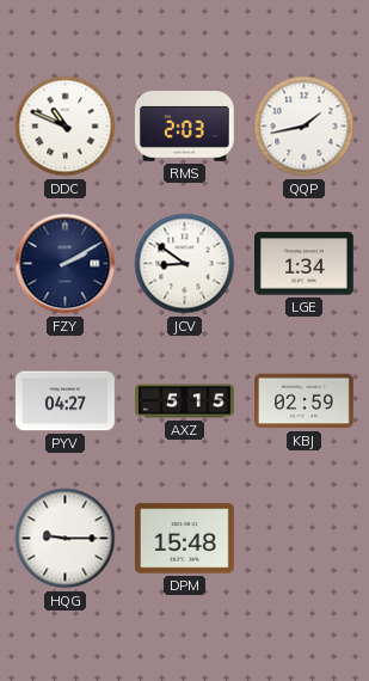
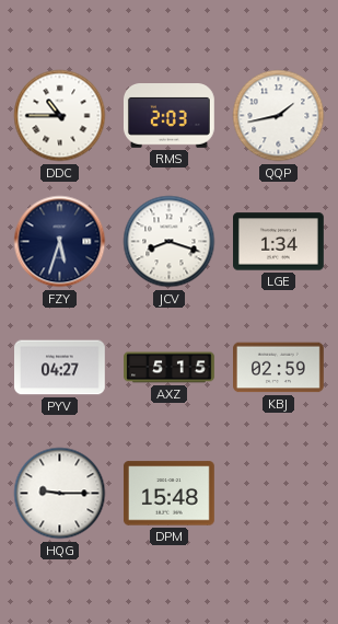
DDC: 10:49 -> 10:45
FZY: 2:10 -> 5:33
JCV: 8:51 -> 8:18
